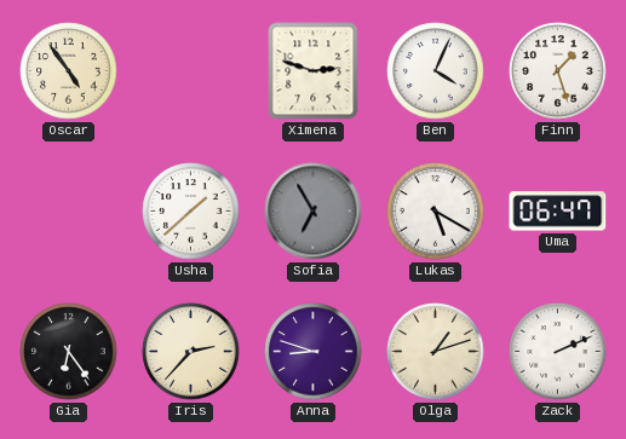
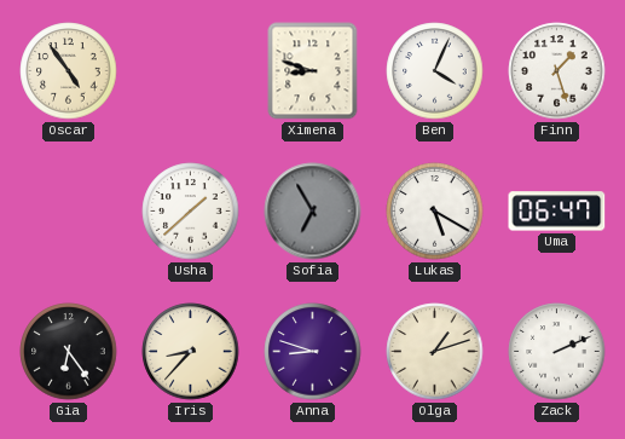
Ximena: 2:48 -> 8:48
Iris: 2:37 -> 8:37
